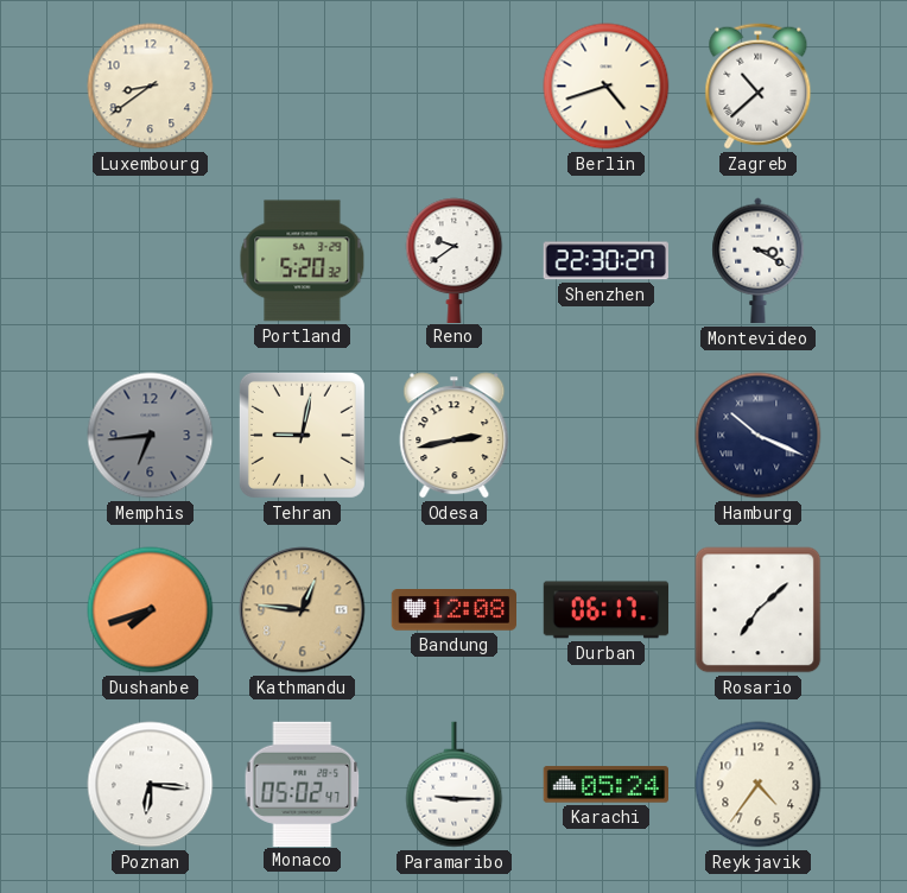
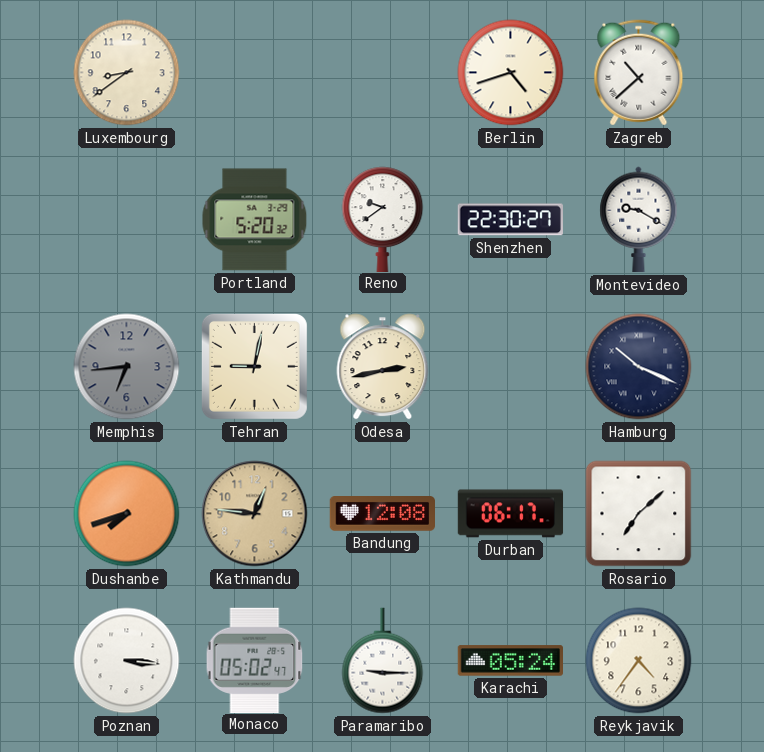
Montevideo: 3:20 -> 9:20
Poznan: 6:16 -> 3:16
